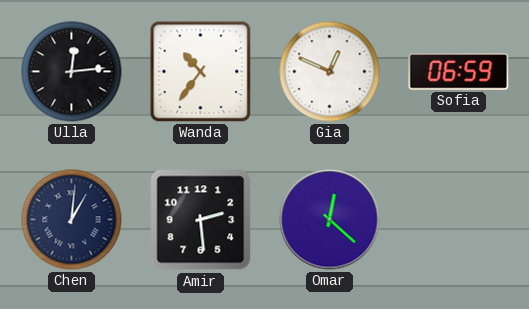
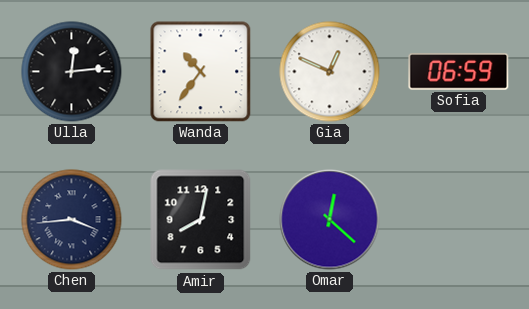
Chen: 1:01 -> 3:44
Amir: 2:29 -> 8:02
